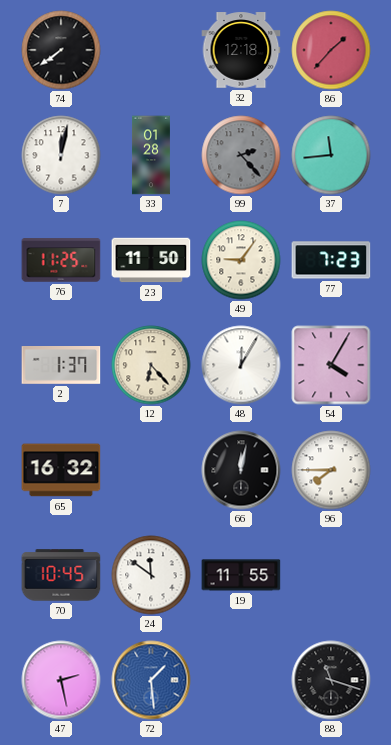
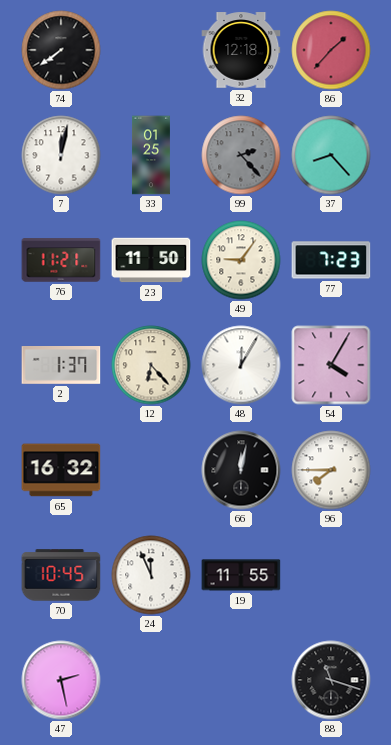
33: 01:28 -> 01:25
37: 11:44 -> 8:23
76: 11:25 -> 11:21
24: 11:51 -> 11:56
72: 1:29 -> none
